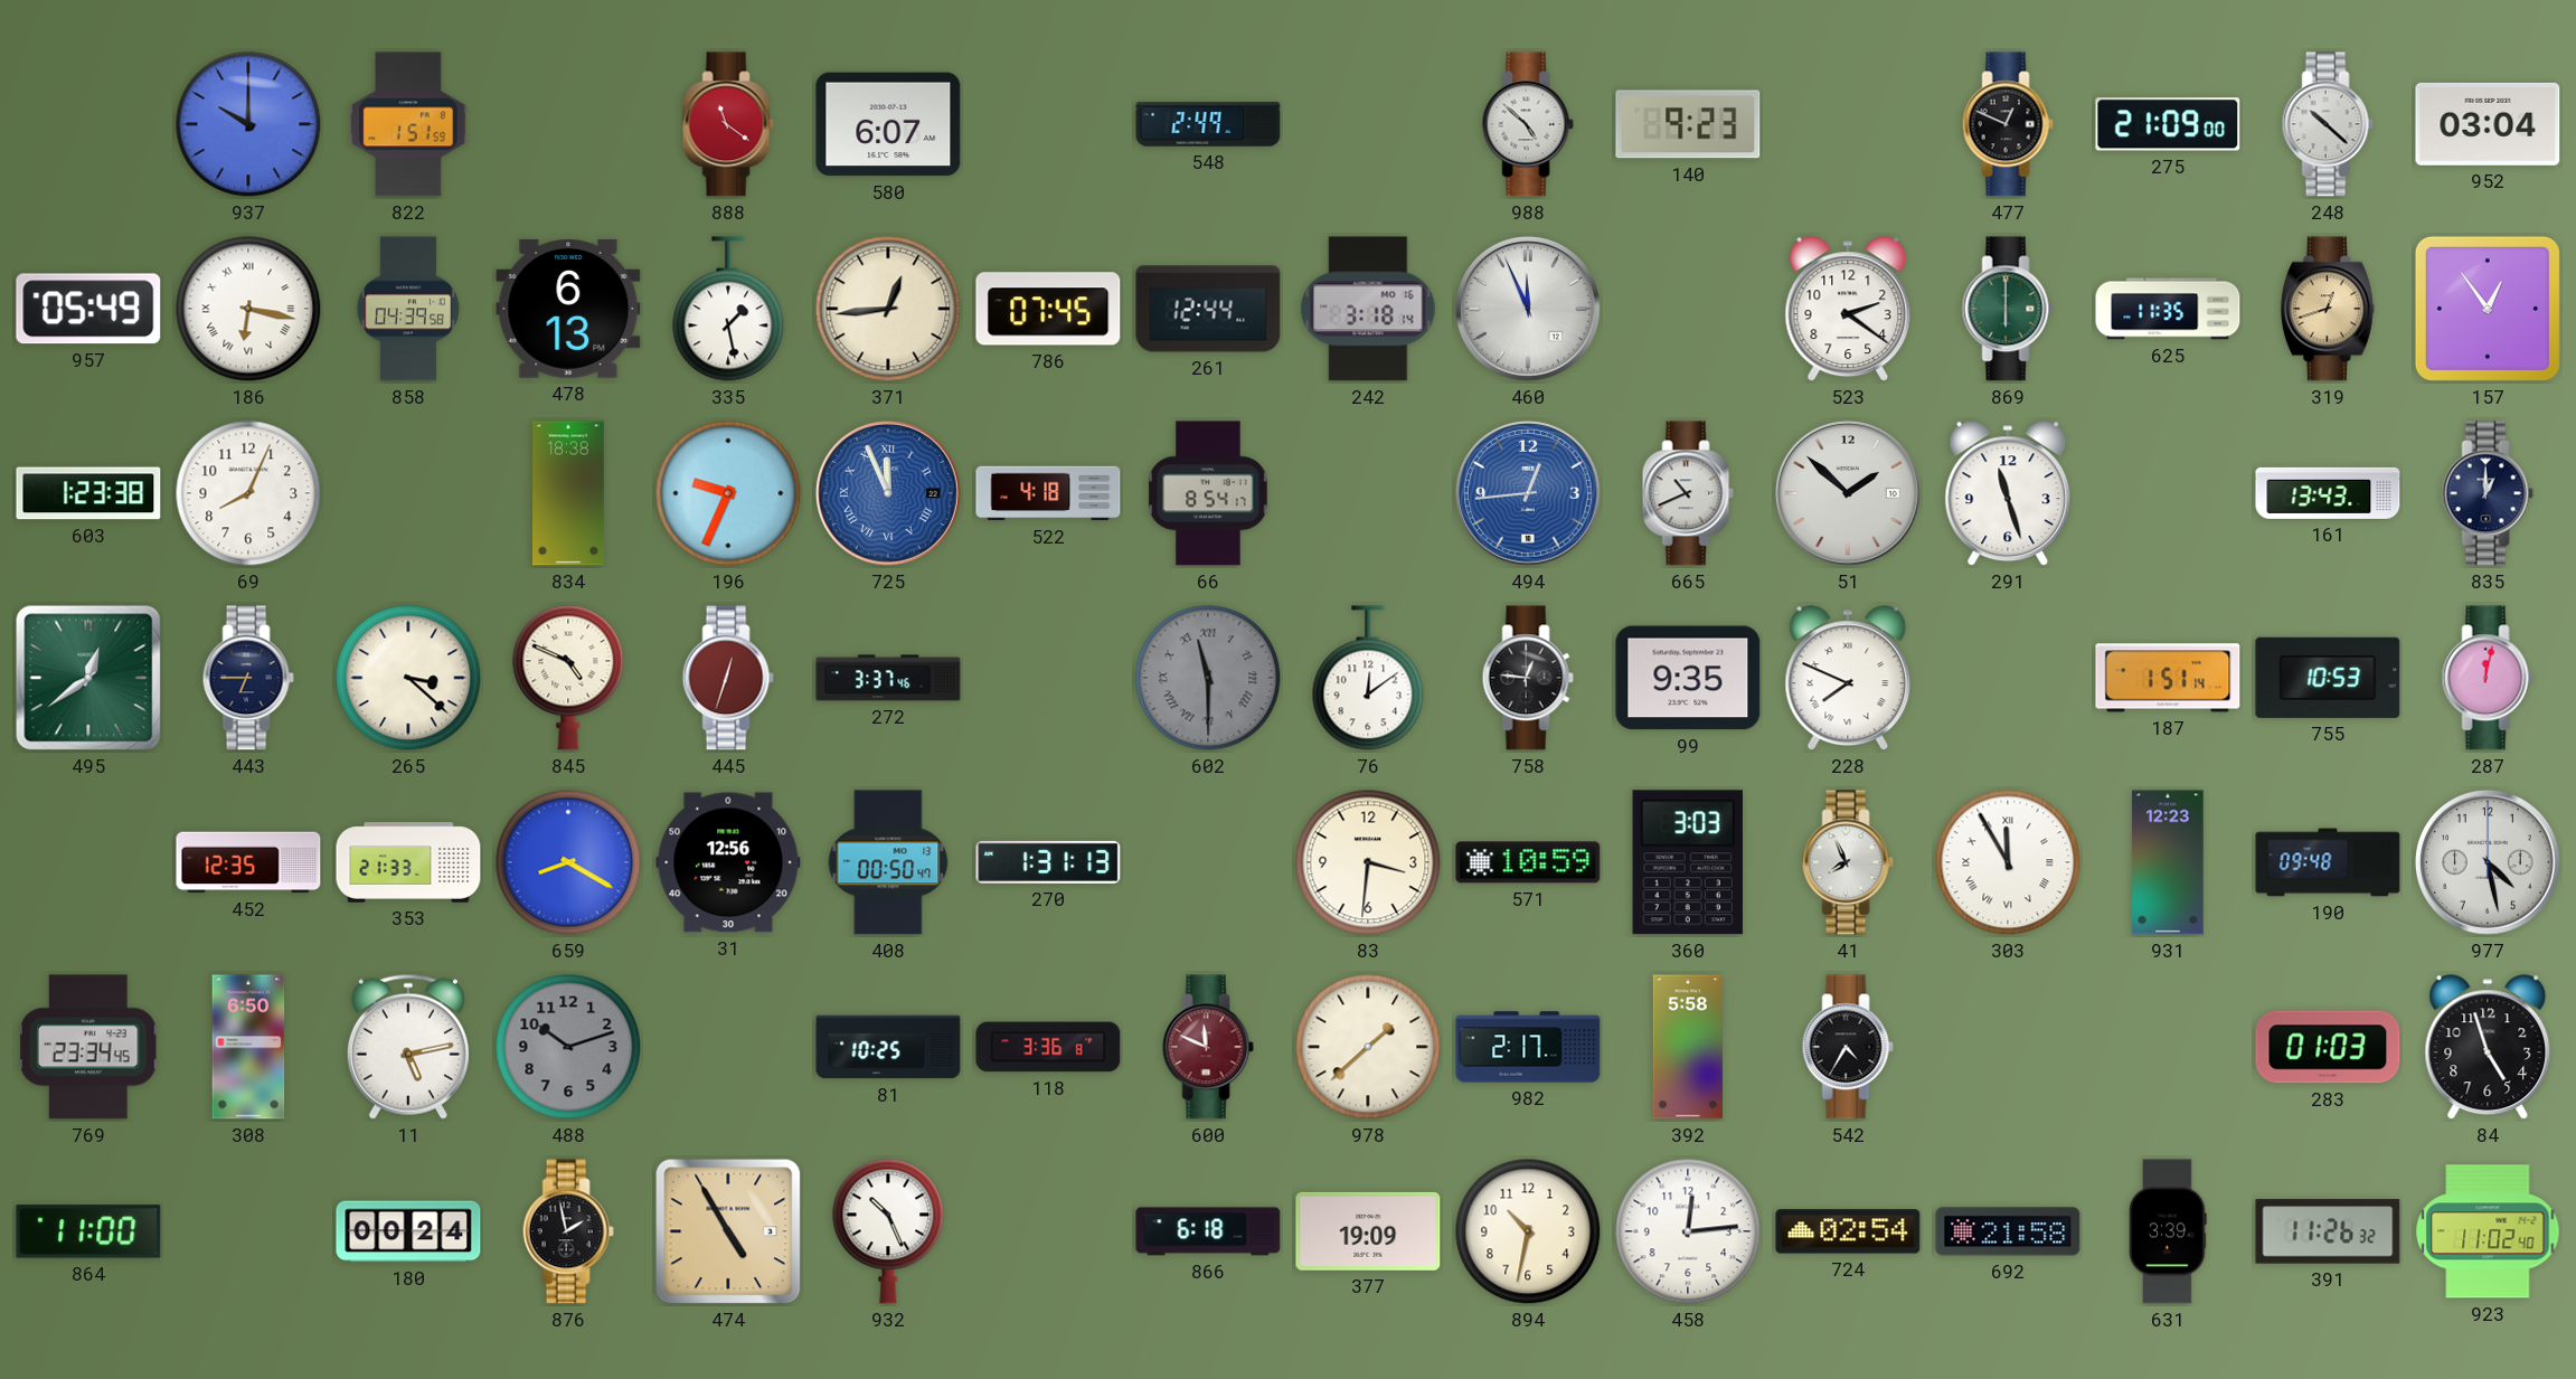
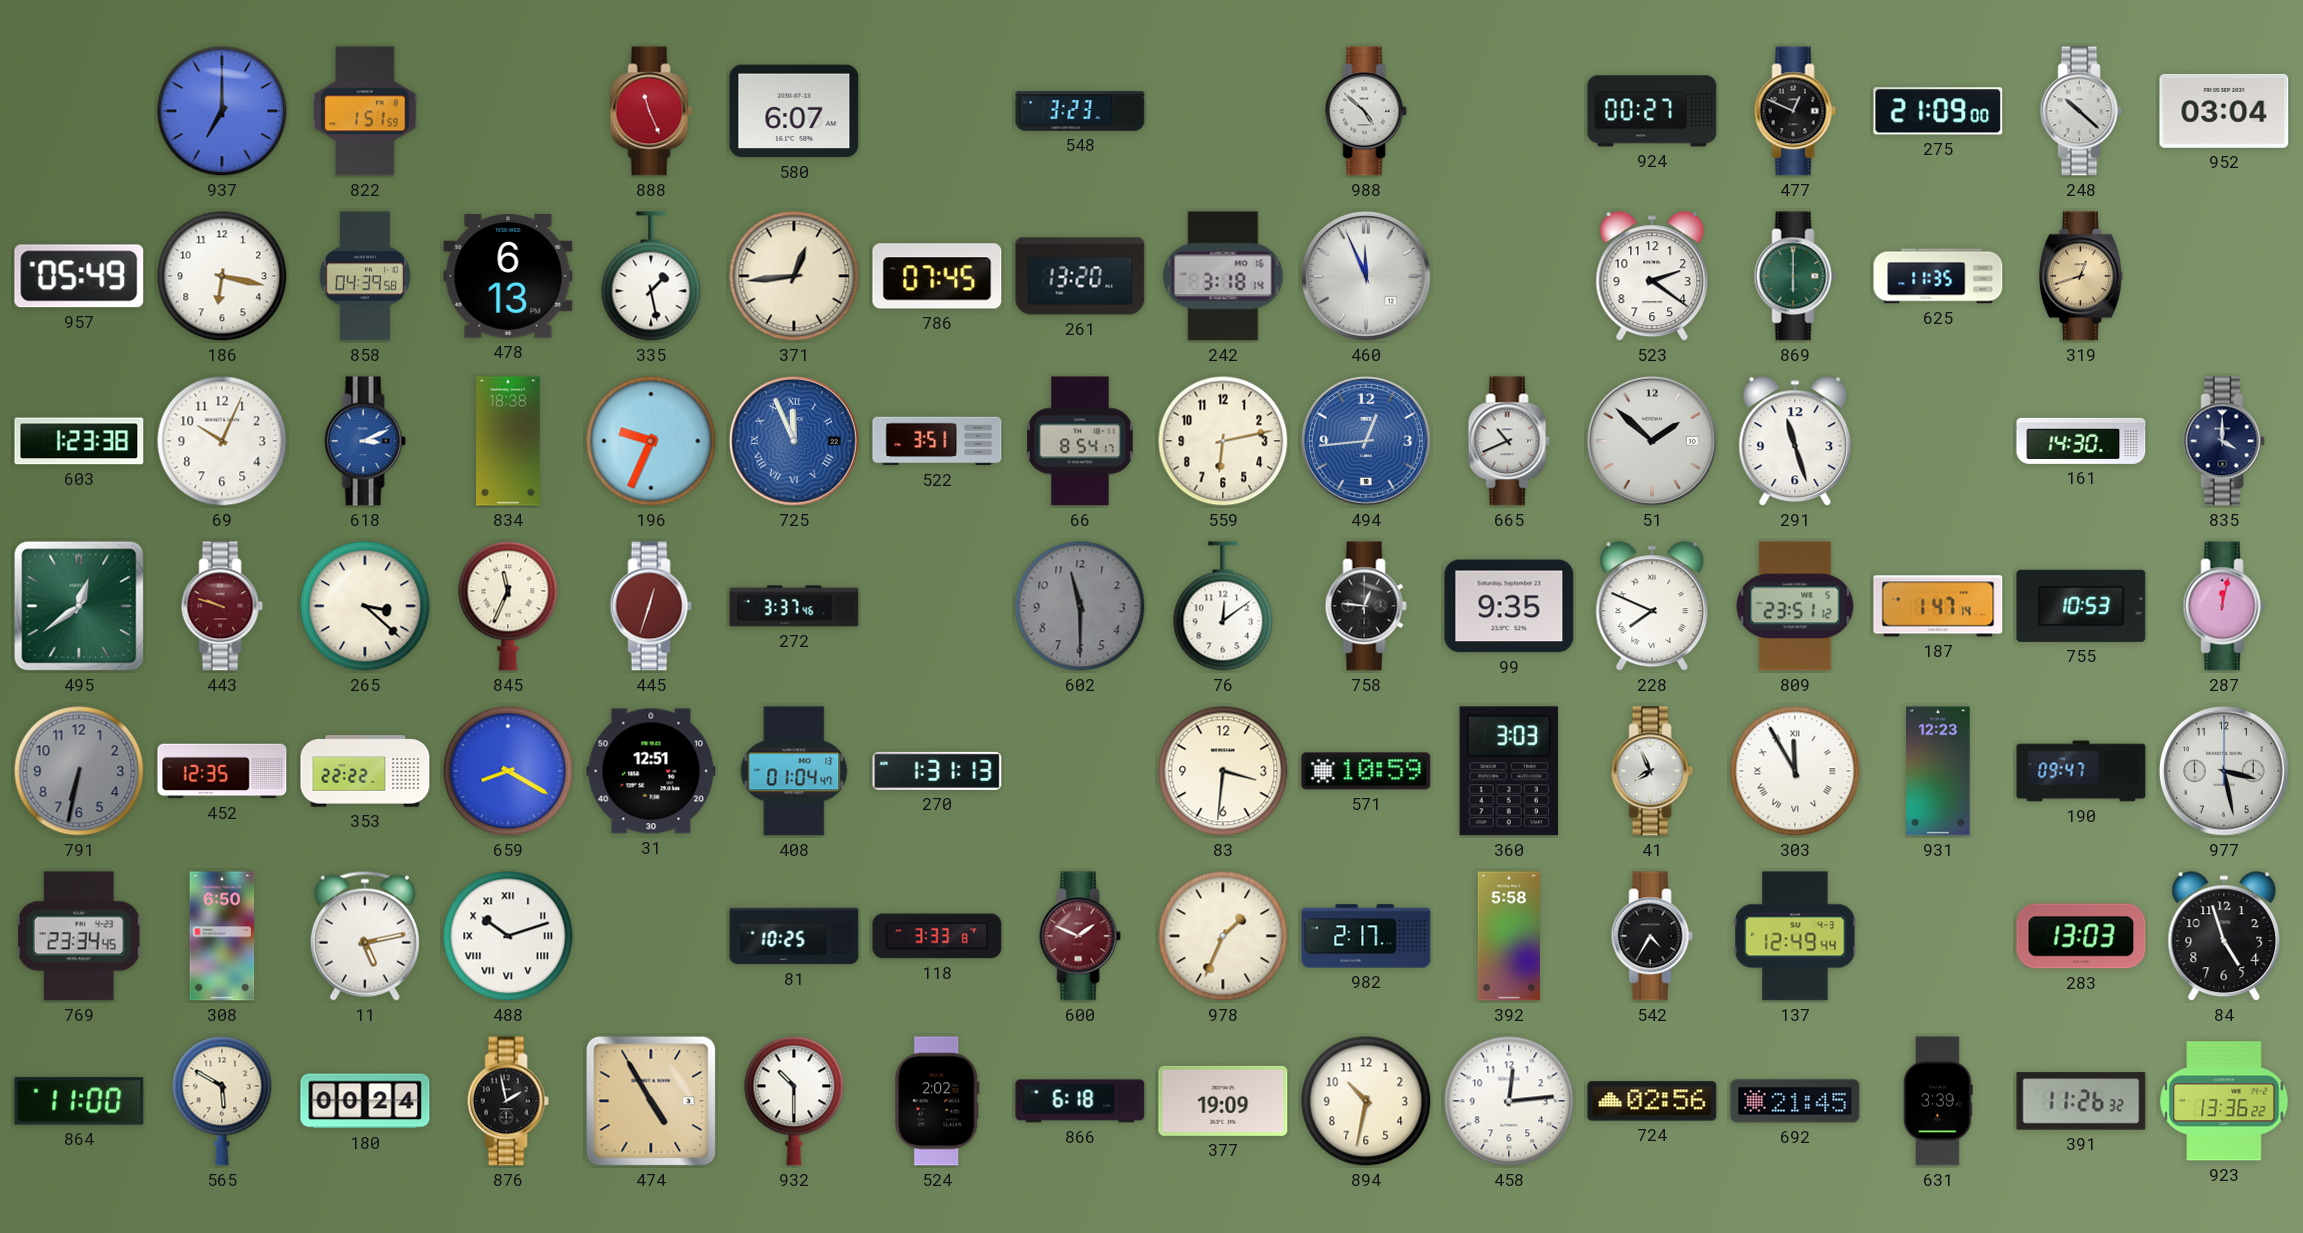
937: 10:00 -> 7:00
888: 11:21 -> 11:26
548: 2:49 -> 3:23
140: 9:23 -> none
924: none -> 00:27
186 numerals: Roman -> Arabic
261: 12:44 -> 13:20
157: 12:54 -> none
69: 8:04 -> 10:04
618: none -> 3:11
522: 4:18 -> 3:51
559: none -> 6:13
161: 13:43 -> 14:30
835: 1:00 -> 4:00
443: 6:45 -> 9:48
443 dial: navy -> burgundy
845: 4:49 -> 11:34
602 numerals: Roman -> Arabic
809: none -> 23:51
187: 1:51 -> 1:47
791: none -> 6:32
353: 21:33 -> 22:22
31: 12:56 -> 12:51
408: 00:50 -> 01:04
190: 09:48 -> 09:47
977: 4:28 -> 3:28
488 dial: grey -> white
488 numerals: Arabic -> Roman
118: 3:36 -> 3:33
600: 11:49 -> 1:49
978: 1:38 -> 1:34
137: none -> 12:49
283: 01:03 -> 13:03
565: none -> 5:50
932: 10:26 -> 10:30
524: none -> 2:02
724: 02:54 -> 02:56
692: 21:58 -> 21:45
923: 11:02 -> 13:36
